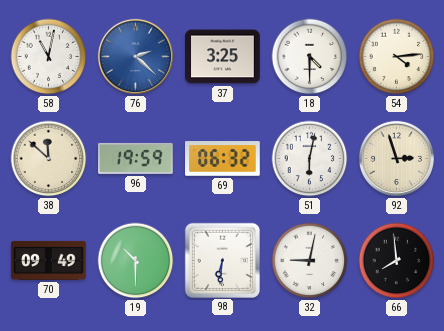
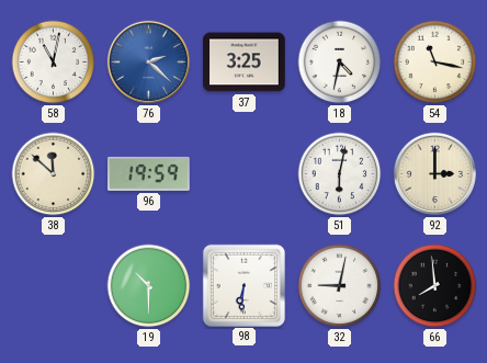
18: 4:30 -> 4:32
54: 4:14 -> 11:17
69: 06:32 -> none
92: 2:57 -> 3:00
70: 09:49 -> none
